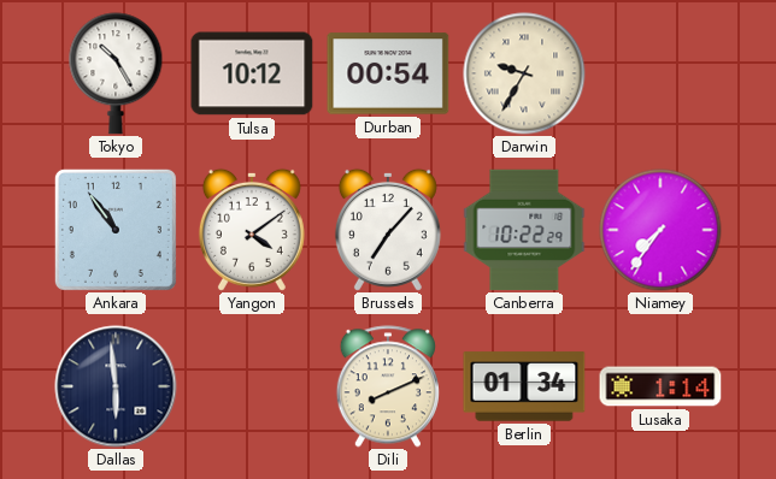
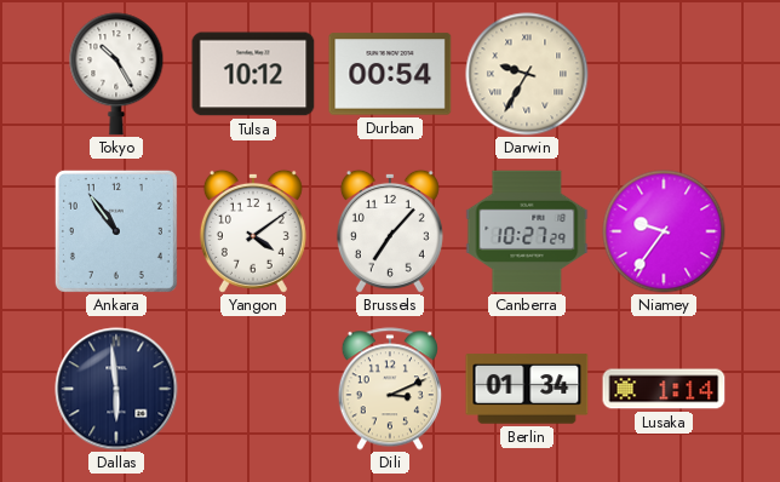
Canberra: 10:22 -> 10:27
Niamey: 7:36 -> 9:36
Dili: 8:11 -> 3:11
